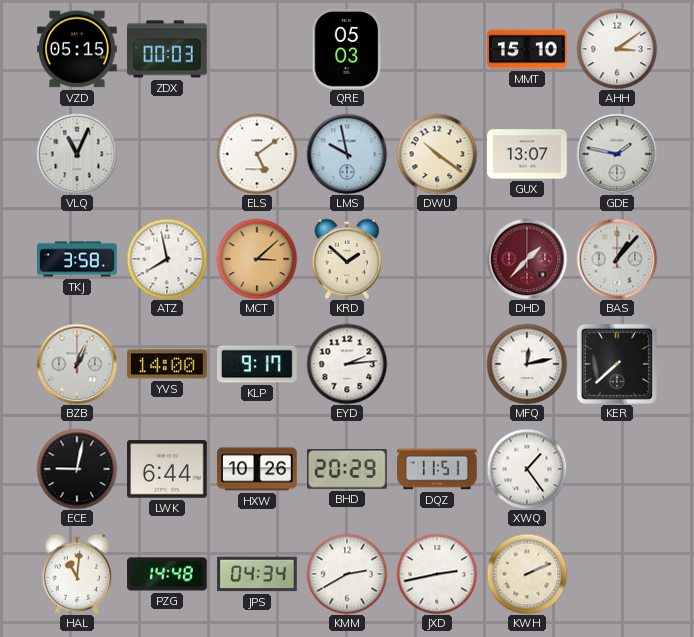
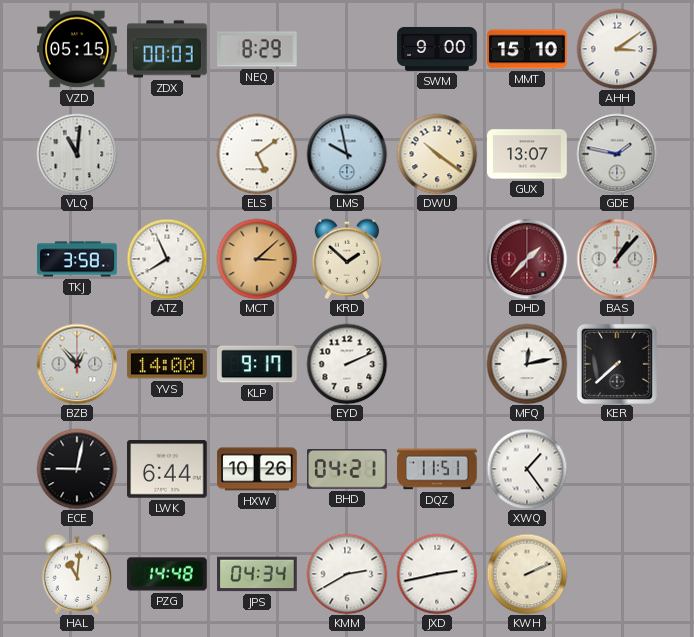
NEQ: none -> 8:29
QRE: 05:03 -> none
SWM: none -> 9:00
VLQ: 11:04 -> 11:01
ATZ: 7:58 -> 7:56
BZB: 1:04 -> 12:53
EYD: 2:14 -> 2:11
BHD: 20:29 -> 04:21
